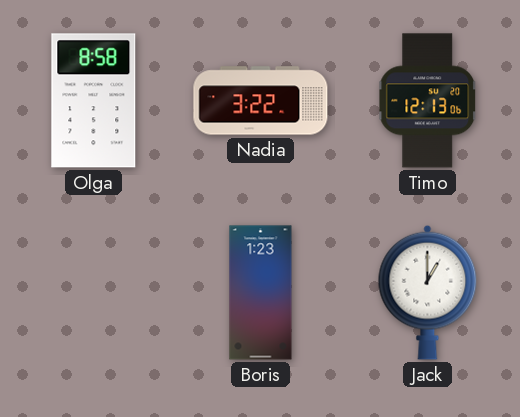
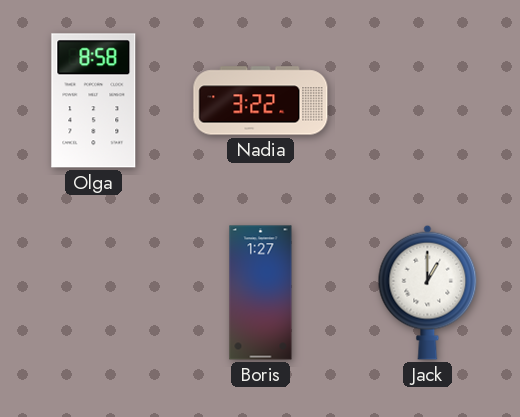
Timo: 12:13 -> none
Boris: 1:23 -> 1:27
